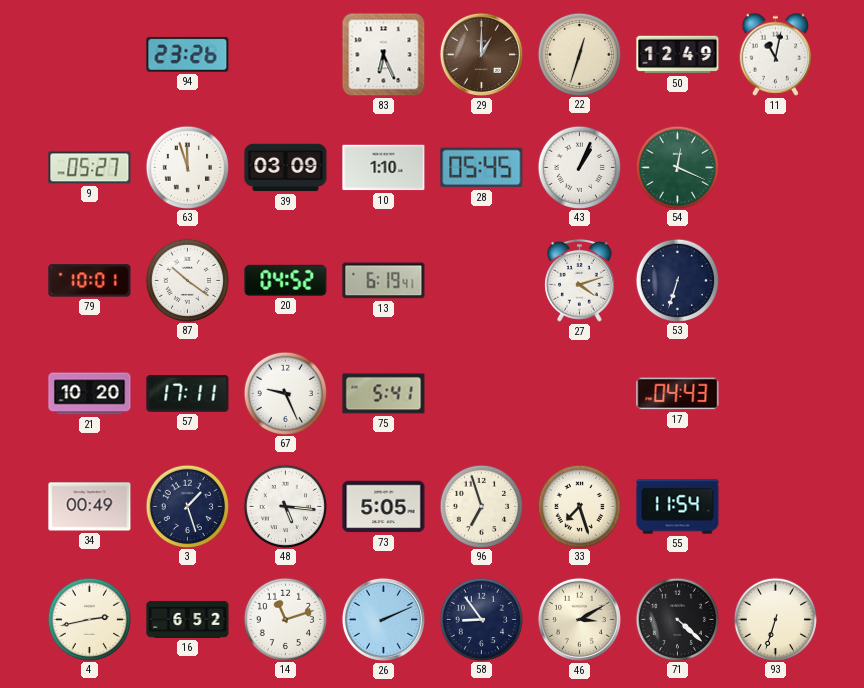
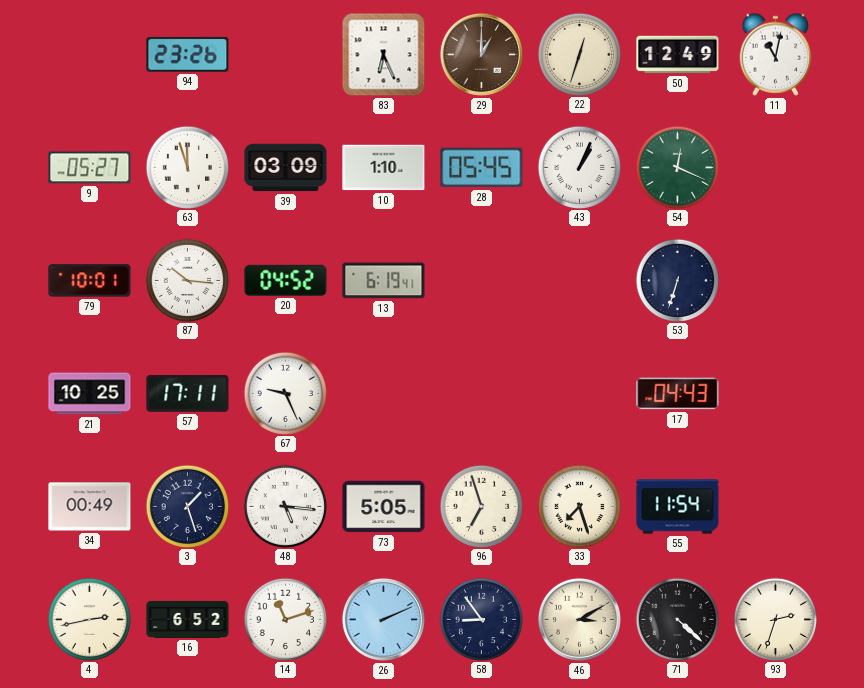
87: 10:21 -> 10:16
27: 4:12 -> none
21: 10:20 -> 10:25
75: 5:41 -> none
93: 6:33 -> 2:33
